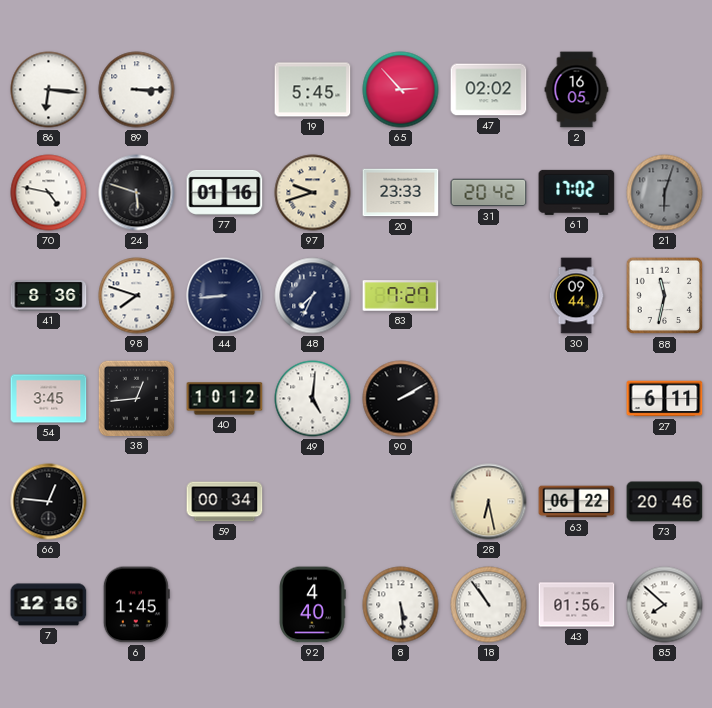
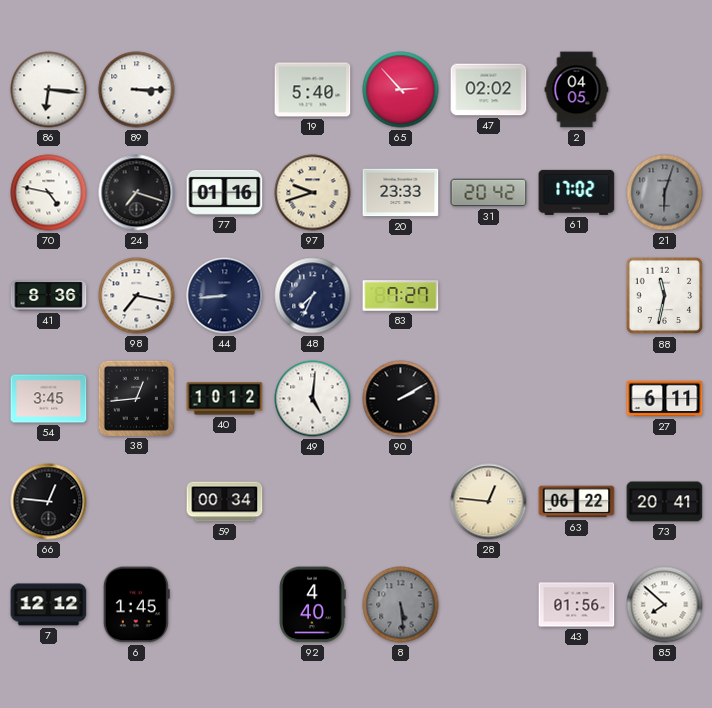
19: 5:45 -> 5:40
2: 16:05 -> 04:05
24: 5:48 -> 7:18
98: 7:48 -> 7:17
30: 09:44 -> none
28: 6:28 -> 12:46
73: 20:46 -> 20:41
7: 12:16 -> 12:12
8 dial: white -> grey
18: 10:54 -> none
